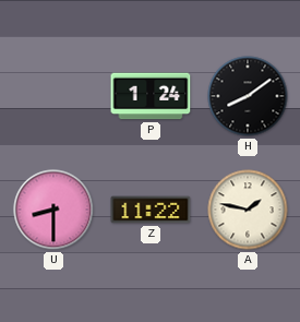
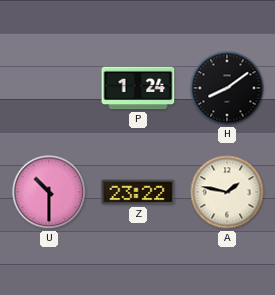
U: 8:30 -> 10:30
Z: 11:22 -> 23:22
